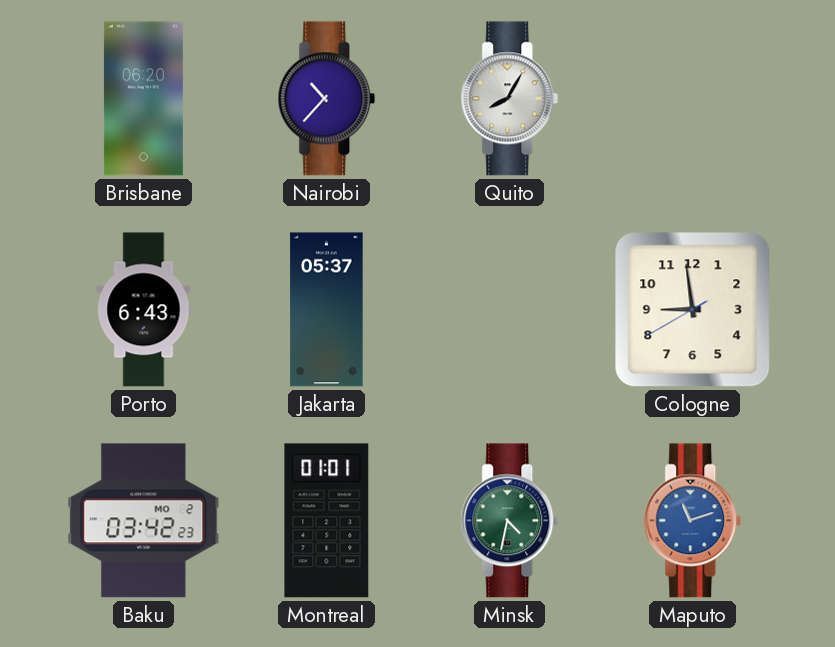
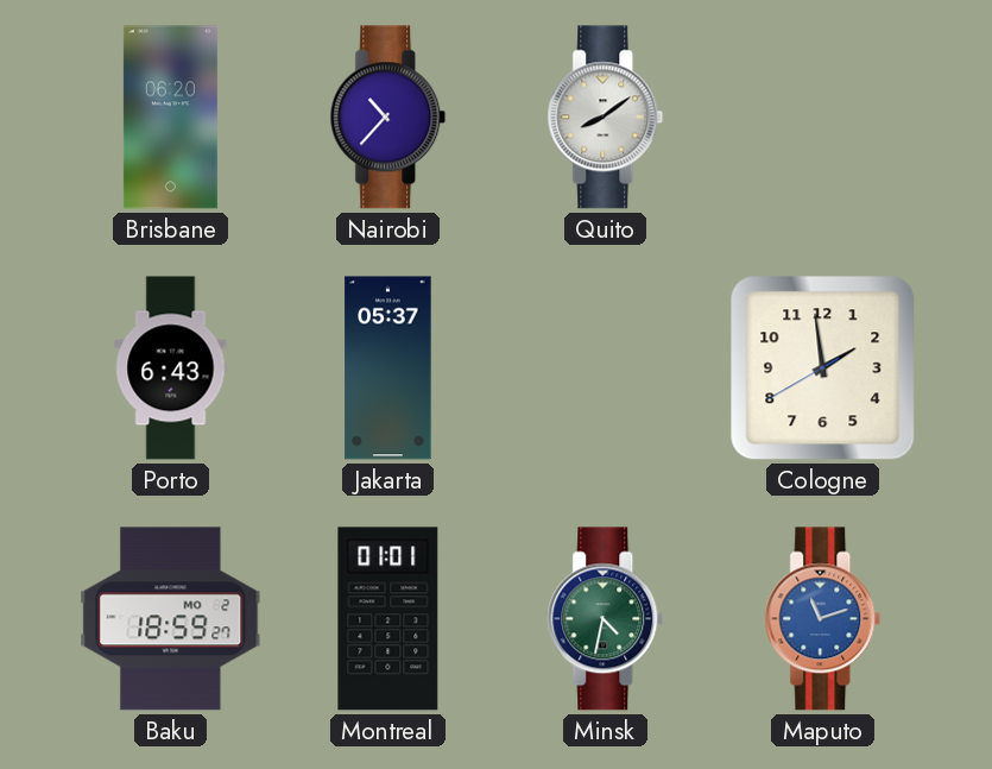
Quito: 8:05 -> 8:09
Cologne: 8:58 -> 1:58
Baku: 03:42 -> 18:59
